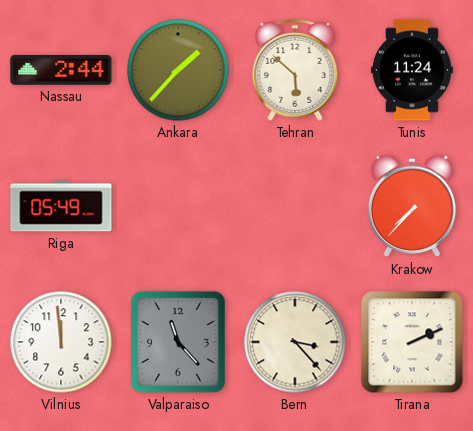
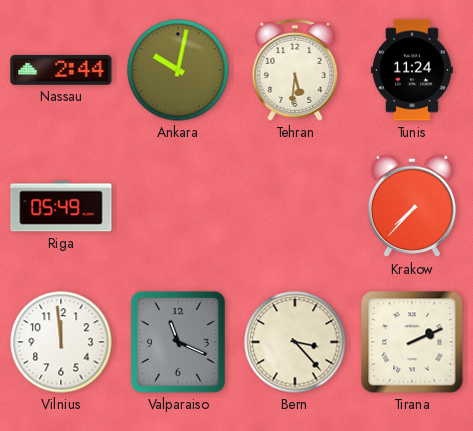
Ankara: 1:37 -> 10:02
Tehran: 5:52 -> 5:31
Valparaiso: 11:23 -> 11:19
